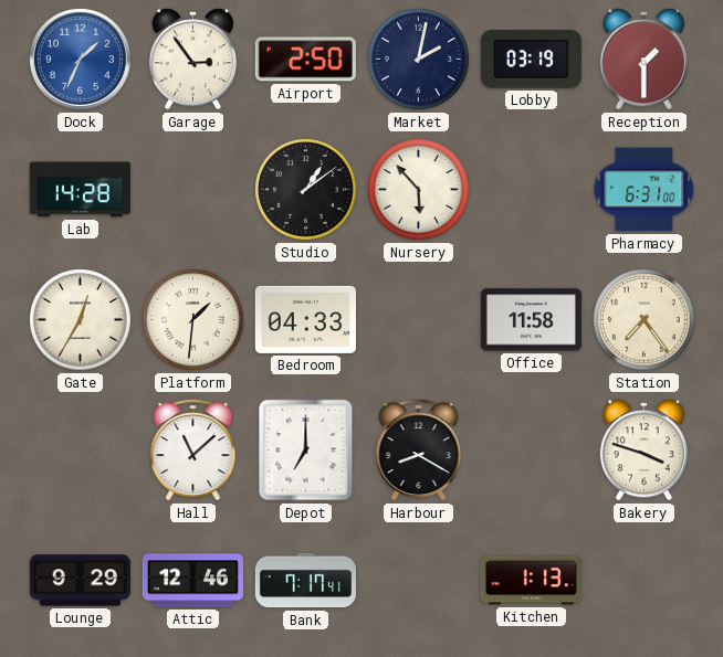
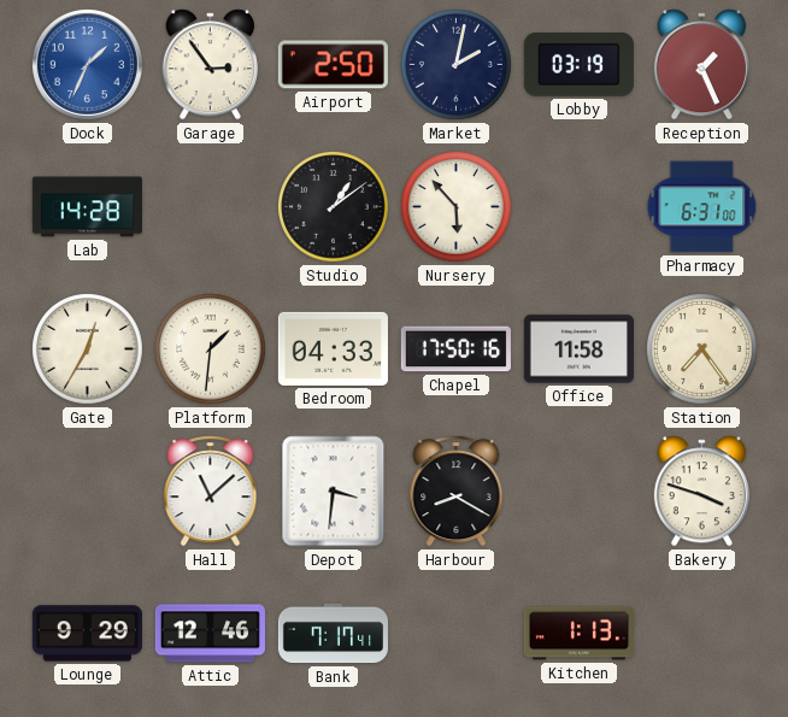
Reception: 1:30 -> 1:26
Chapel: none -> 17:50
Depot: 7:00 -> 3:31
